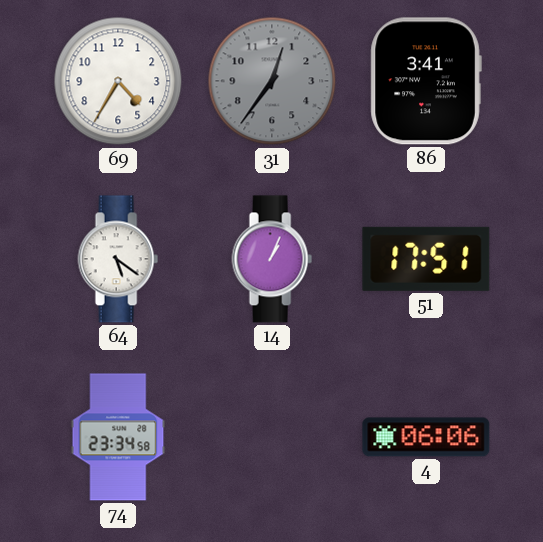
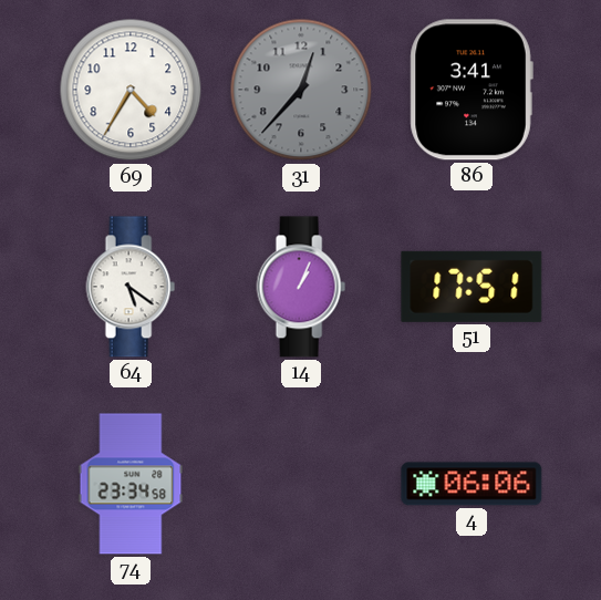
31: 12:36 -> 12:37
